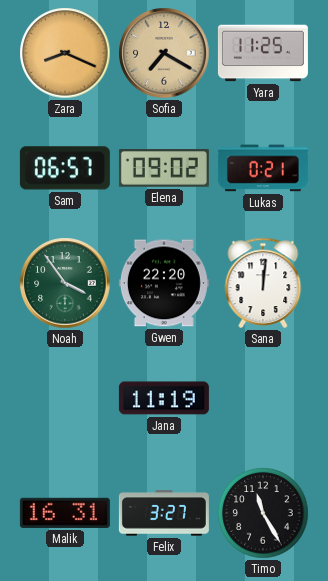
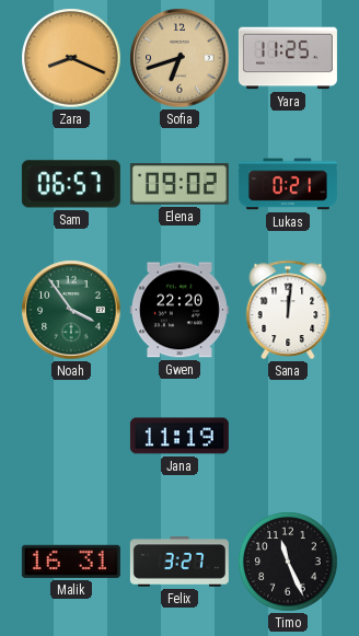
Sofia: 7:20 -> 6:42
Timo: 11:25 -> 11:26
